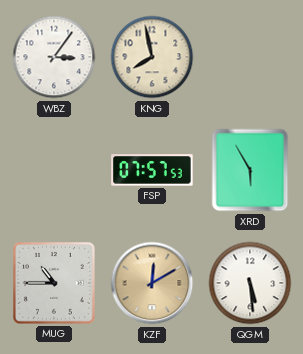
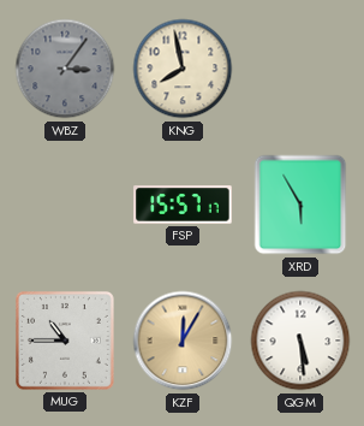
WBZ dial: white -> grey
FSP: 07:57 -> 15:57
KZF: 12:10 -> 12:05
